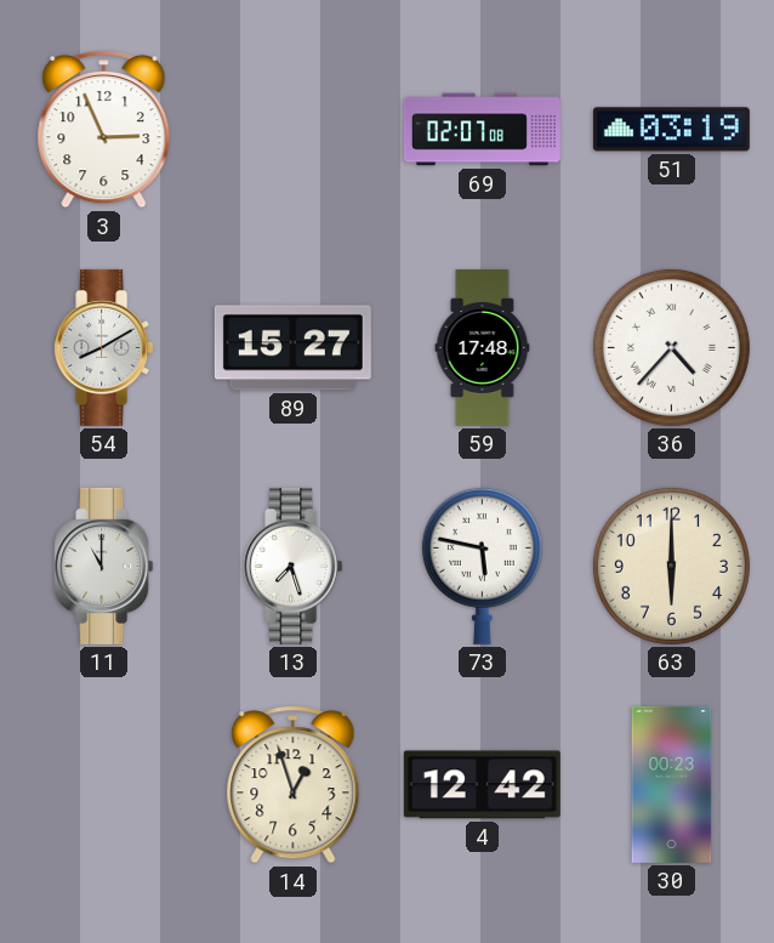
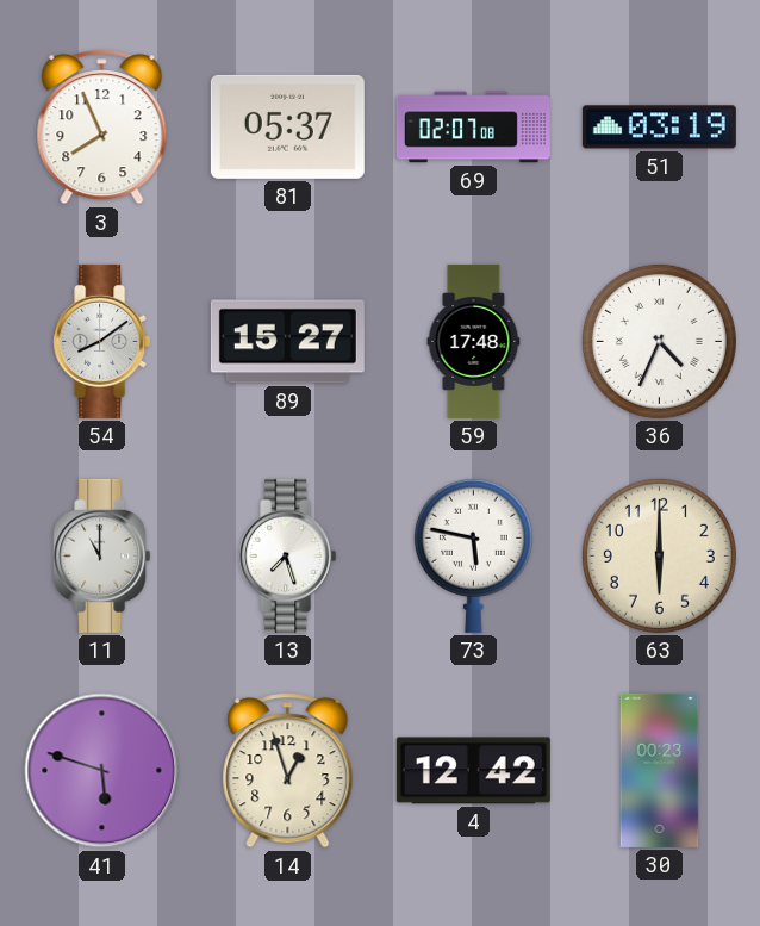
3: 2:56 -> 7:56
81: none -> 05:37
54: 8:10 -> 8:09
36: 4:37 -> 4:34
41: none -> 5:48
